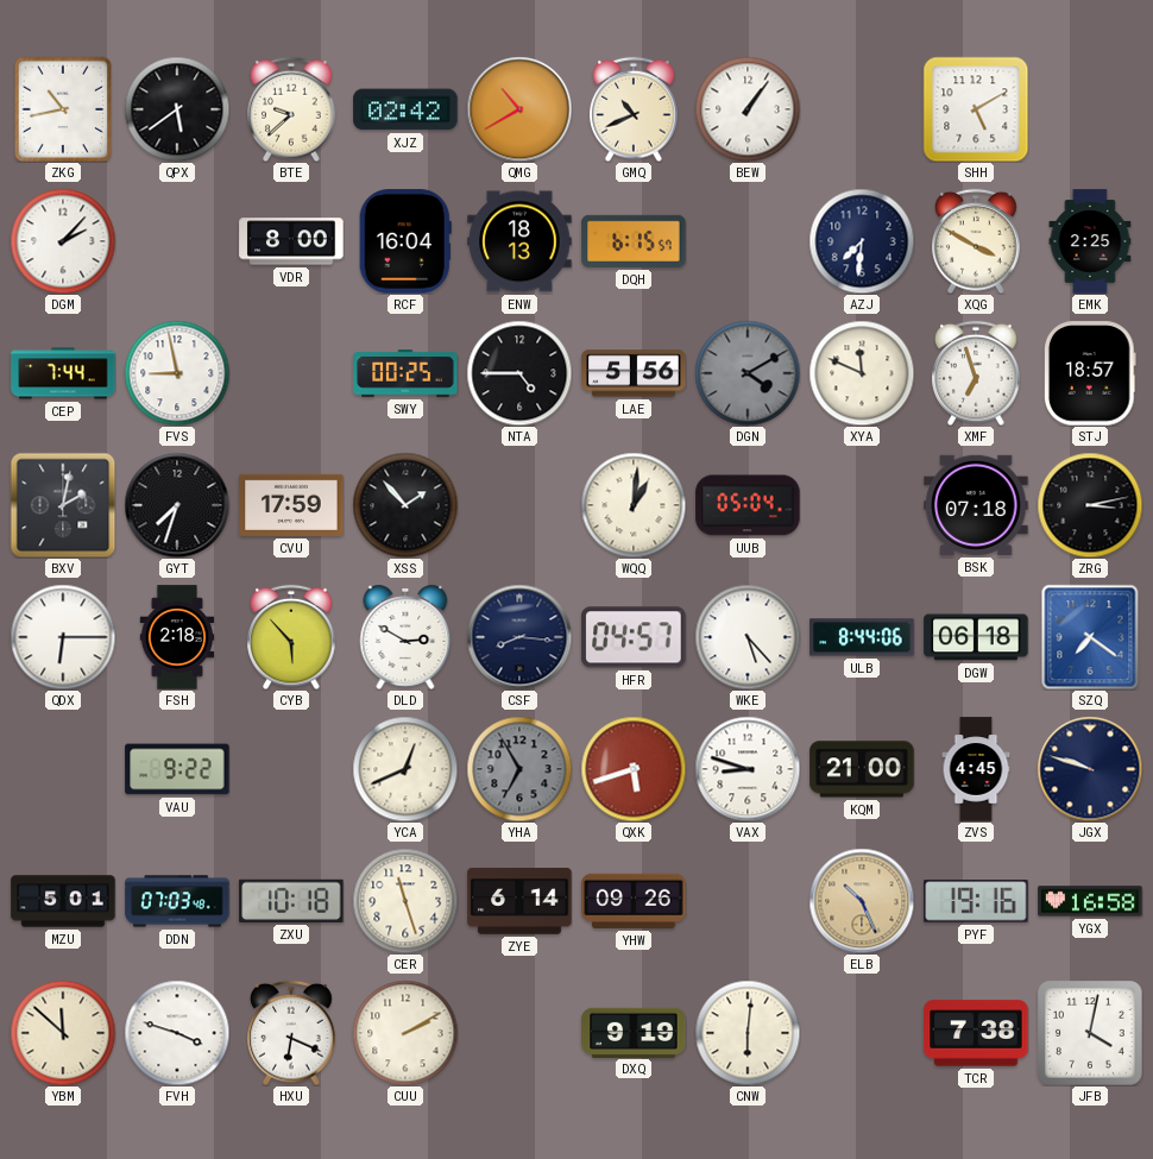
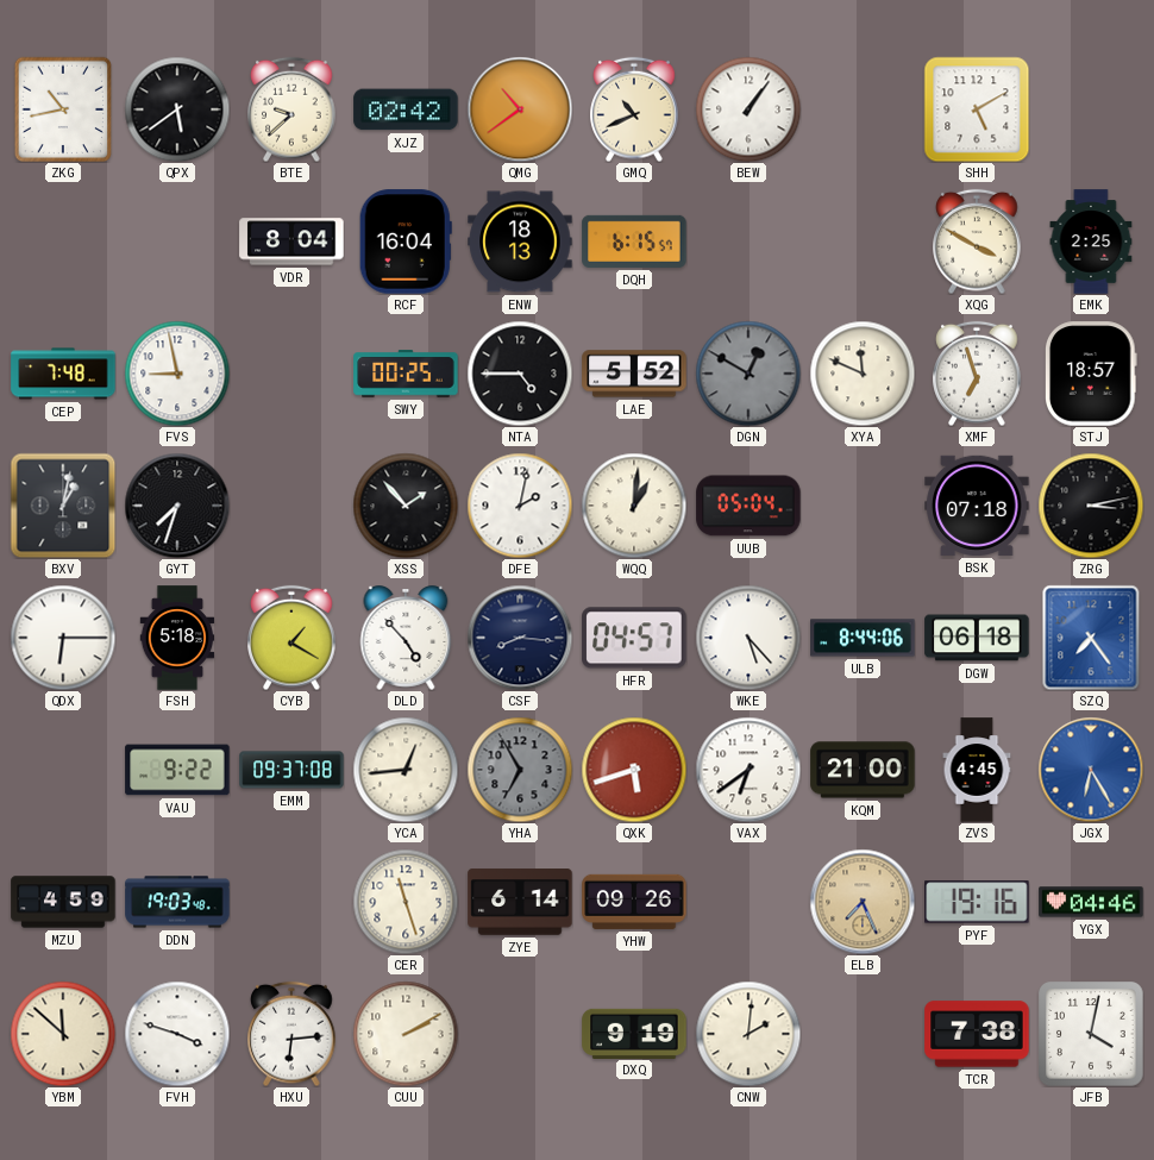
QMG: 10:40 -> 10:39
DGM: 2:07 -> none
VDR: 8:00 -> 8:04
AZJ: 7:31 -> none
CEP: 7:44 -> 7:48
LAE: 5:56 -> 5:52
DGN: 4:10 -> 12:50
BXV: 2:02 -> 1:02
CVU: 17:59 -> none
DFE: none -> 2:02
FSH: 2:18 -> 5:18
CYB: 5:53 -> 1:20
DLD: 2:50 -> 4:53
SZQ: 7:21 -> 7:24
EMM: none -> 09:37
YCA: 12:41 -> 12:44
VAX: 8:48 -> 6:39
JGX: 9:48 -> 6:25
JGX dial: navy -> blue
MZU: 5:01 -> 4:59
DDN: 07:03 -> 19:03
ZXU: 10:18 -> none
ELB: 10:26 -> 7:26
YGX: 16:58 -> 04:46
HXU: 6:19 -> 6:14
CNW: 6:01 -> 2:01
